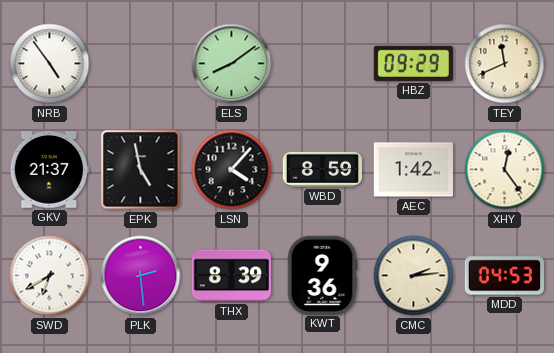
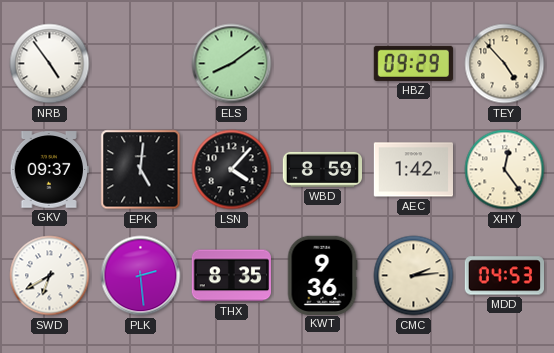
TEY: 11:41 -> 4:53
GKV: 21:37 -> 09:37
EPK: 4:58 -> 5:01
THX: 8:39 -> 8:35
